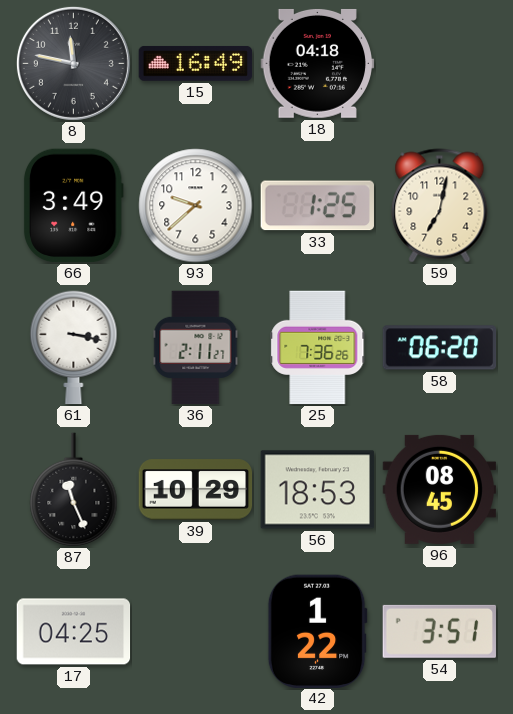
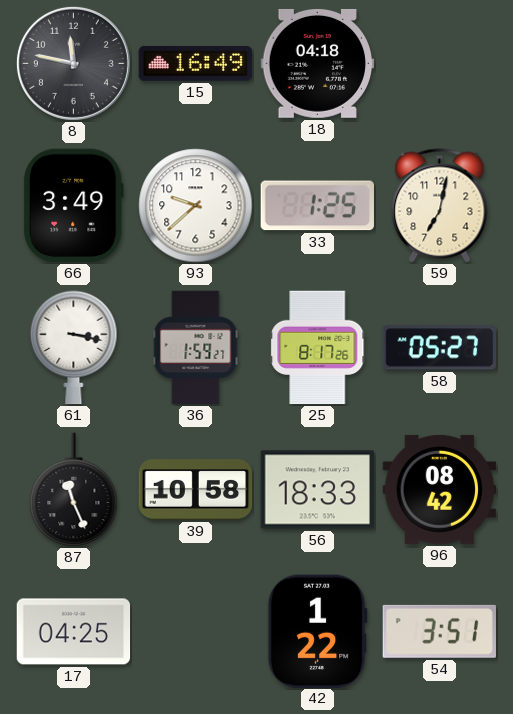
36: 2:11 -> 1:59
25: 7:36 -> 8:17
58: 06:20 -> 05:27
39: 10:29 -> 10:58
56: 18:53 -> 18:33
96: 08:45 -> 08:42
